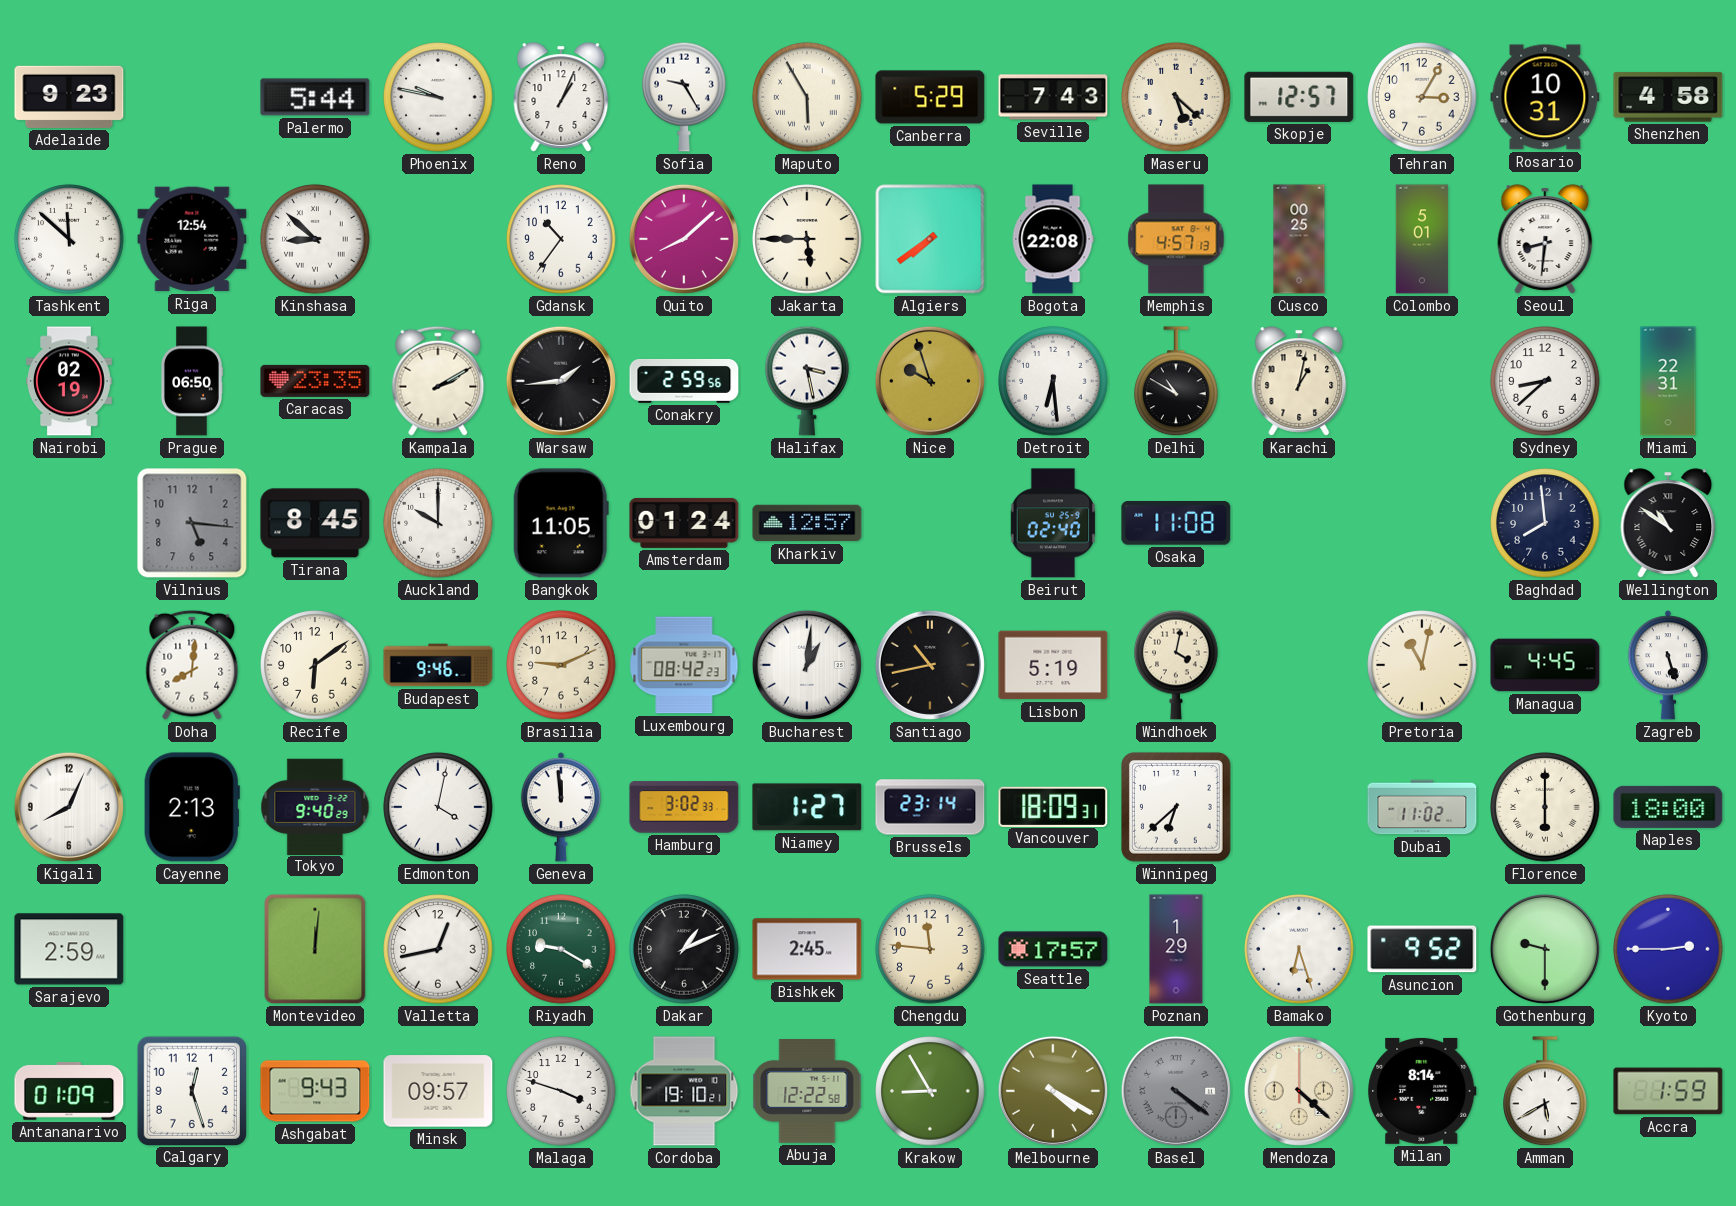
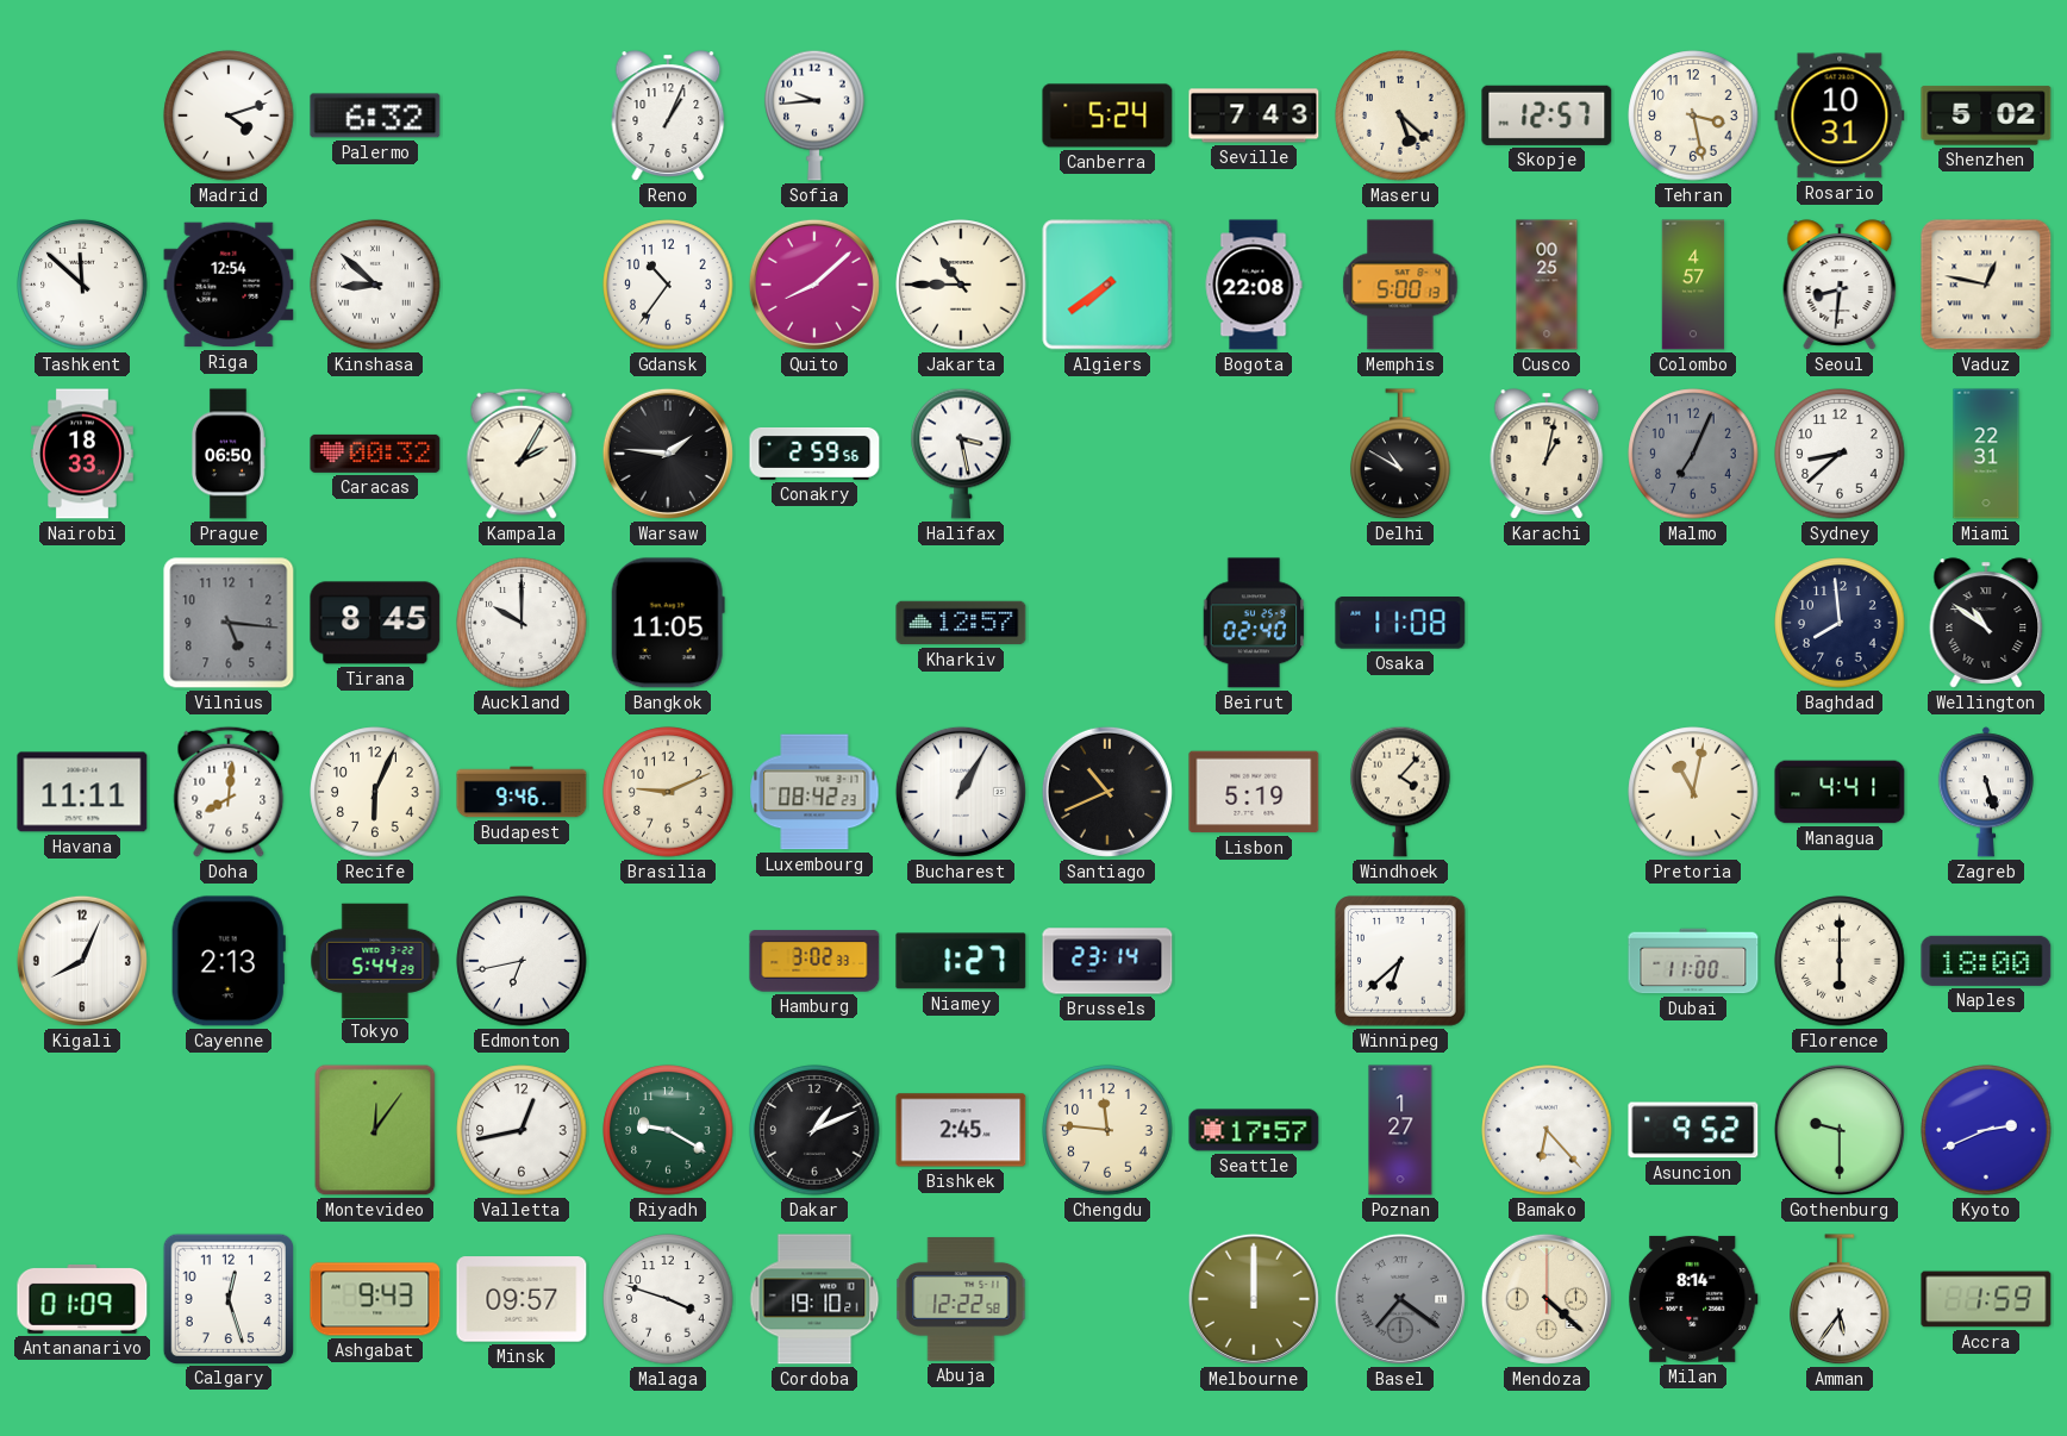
Adelaide: 9:23 -> none
Madrid: none -> 4:12
Palermo: 5:44 -> 6:32
Phoenix: 9:47 -> none
Sofia: 9:25 -> 9:44
Maputo: 5:55 -> none
Canberra: 5:29 -> 5:24
Tehran: 3:05 -> 3:28
Shenzhen: 4:58 -> 5:02
Jakarta: 5:45 -> 10:45
Memphis: 4:57 -> 5:00
Colombo: 5:01 -> 4:57
Vaduz: none -> 12:47
Nairobi: 02:19 -> 18:33
Caracas: 23:35 -> 00:32
Kampala: 2:10 -> 2:05
Warsaw: 1:44 -> 1:46
Nice: 9:57 -> none
Detroit: 6:29 -> none
Malmo: none -> 7:04
Amsterdam: 01:24 -> none
Havana: none -> 11:11
Recife: 6:09 -> 6:04
Bucharest: 1:01 -> 1:05
Santiago: 10:43 -> 10:41
Windhoek: 4:02 -> 4:07
Managua: 4:45 -> 4:41
Tokyo: 9:40 -> 5:44
Edmonton: 4:02 -> 6:43
Geneva: 11:59 -> none
Vancouver: 18:09 -> none
Dubai: 11:02 -> 11:00
Sarajevo: 2:59 -> none
Montevideo: 12:01 -> 12:06
Poznan: 1:29 -> 1:27
Bamako: 6:27 -> 6:23
Kyoto: 2:45 -> 2:41
Krakow: 8:55 -> none
Melbourne: 4:20 -> 12:00
Basel: 4:21 -> 7:21
Amman: 5:40 -> 5:36
